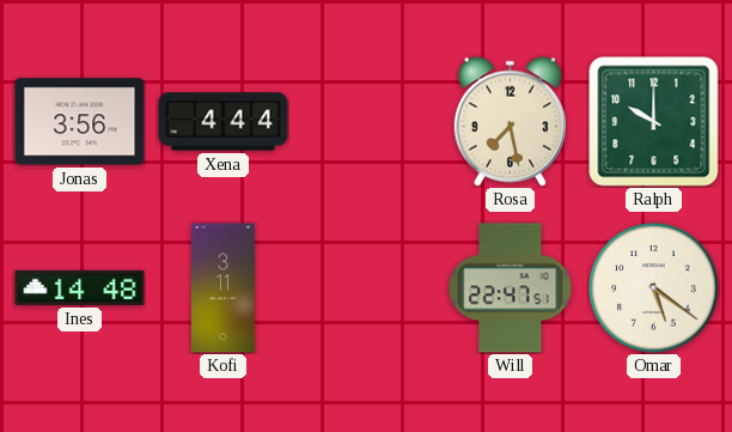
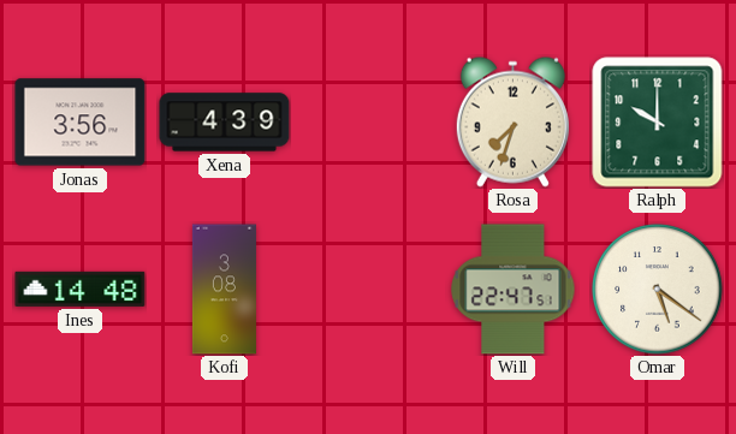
Xena: 4:44 -> 4:39
Rosa: 7:28 -> 7:33
Kofi: 3:11 -> 3:08
